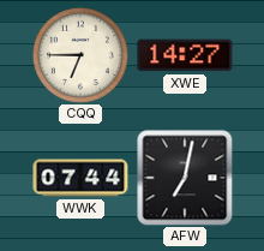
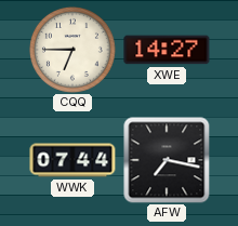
AFW: 7:02 -> 7:17
